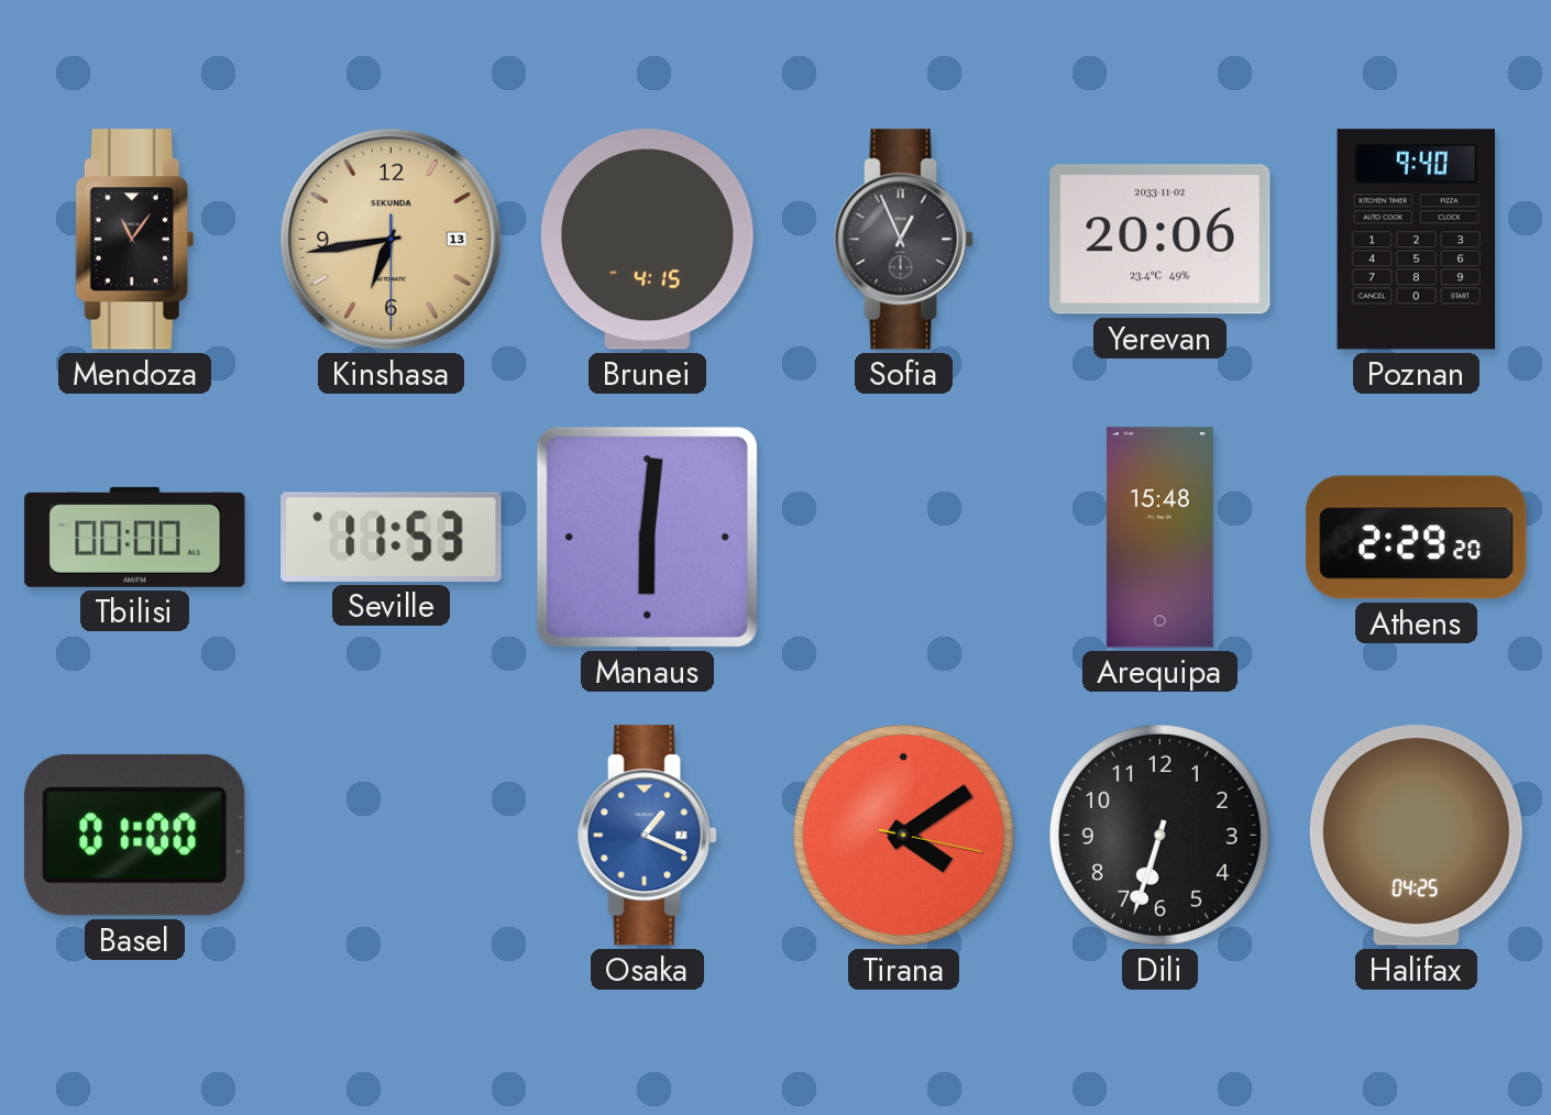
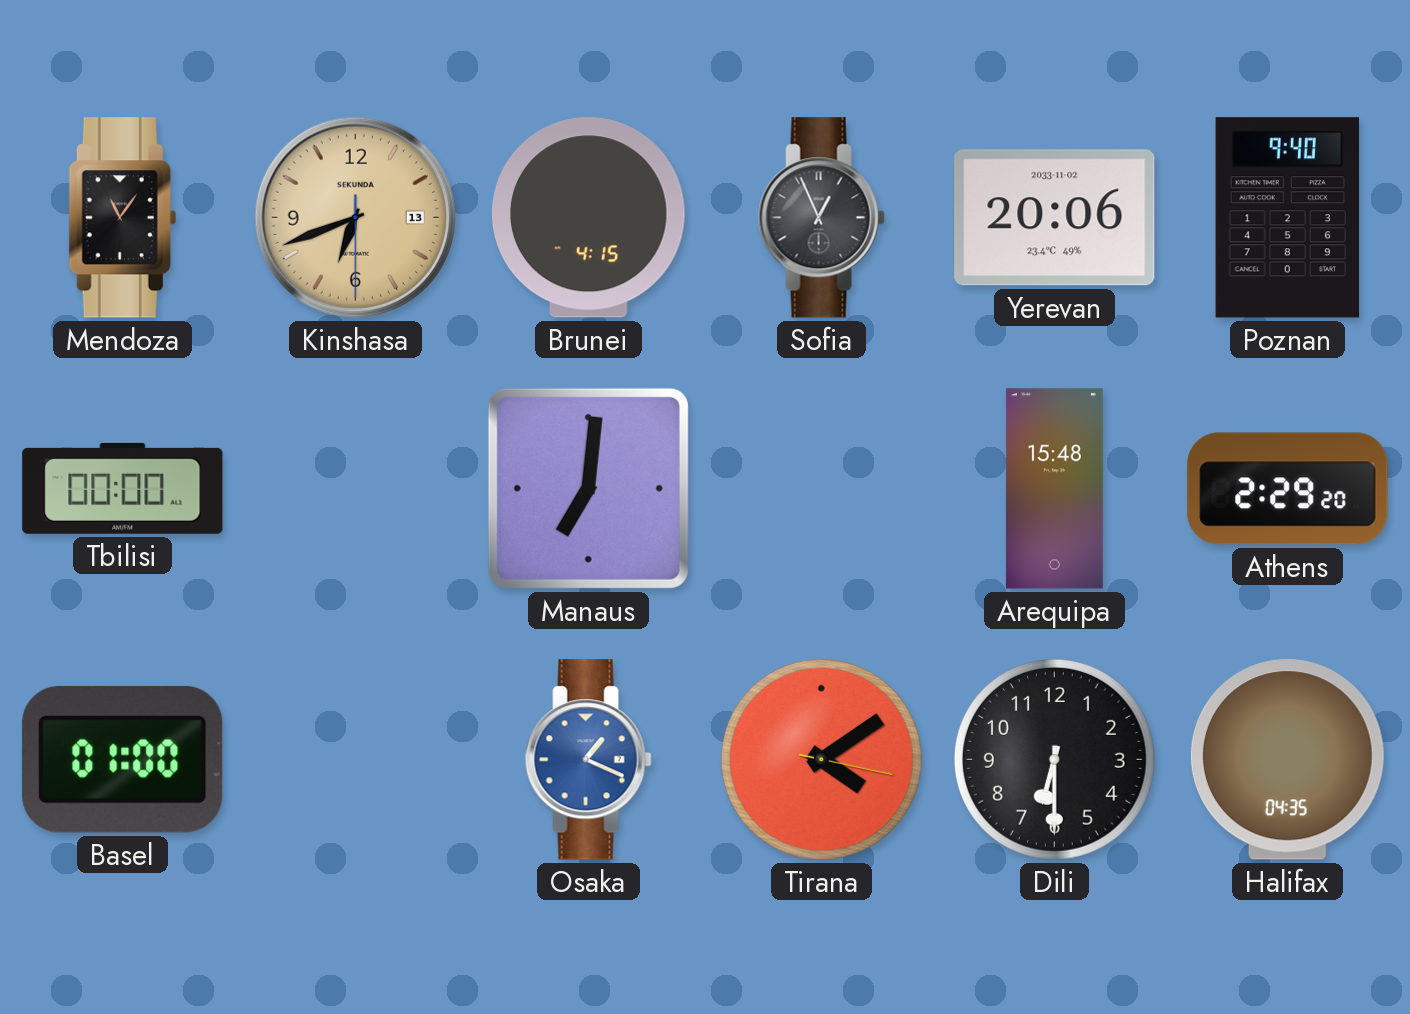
Kinshasa: 6:43 -> 6:41
Seville: 11:53 -> none
Manaus: 6:01 -> 7:01
Dili: 6:33 -> 6:30
Halifax: 04:25 -> 04:35
